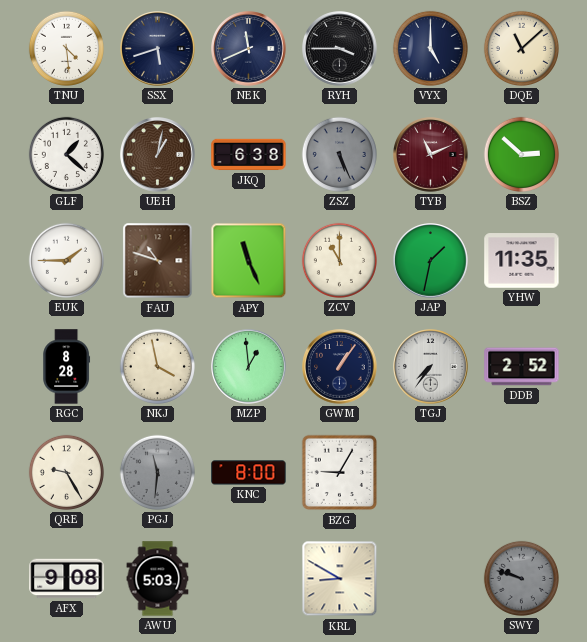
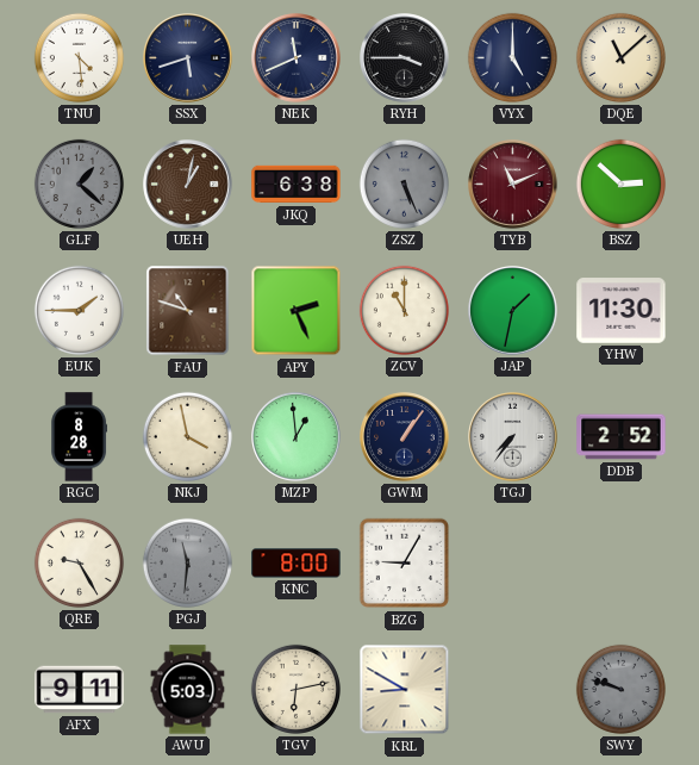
GLF dial: white -> grey
APY: 11:26 -> 2:26
YHW: 11:35 -> 11:30
AFX: 9:08 -> 9:11
TGV: none -> 6:13
